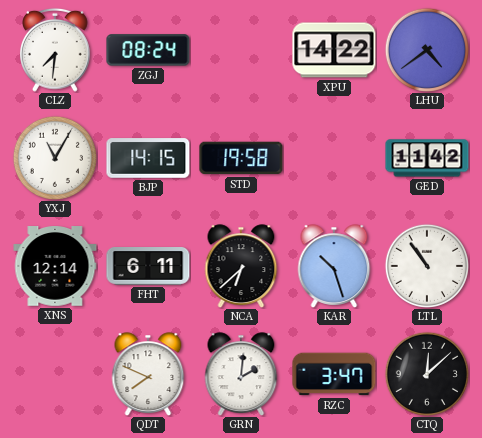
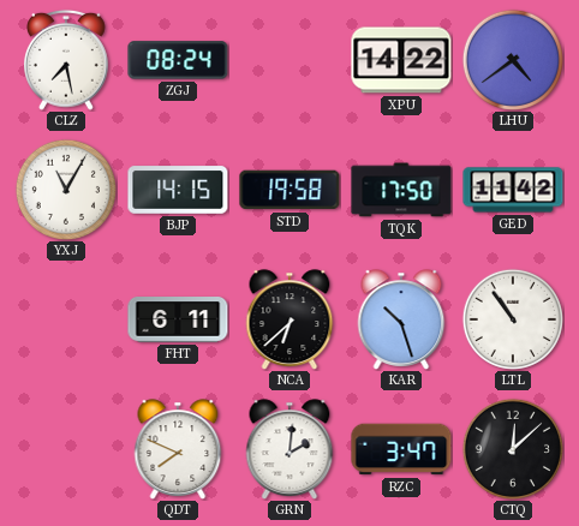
CLZ: 7:31 -> 7:28
TQK: none -> 17:50
XNS: 12:14 -> none
